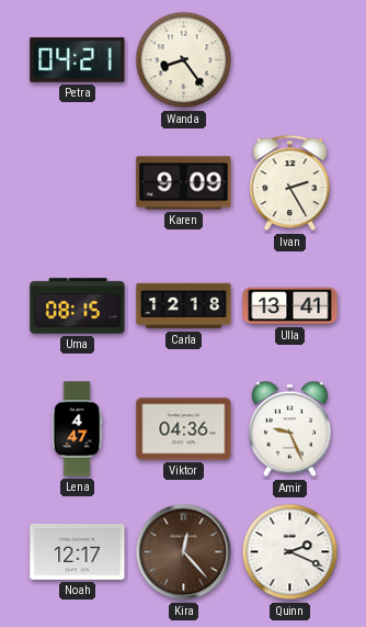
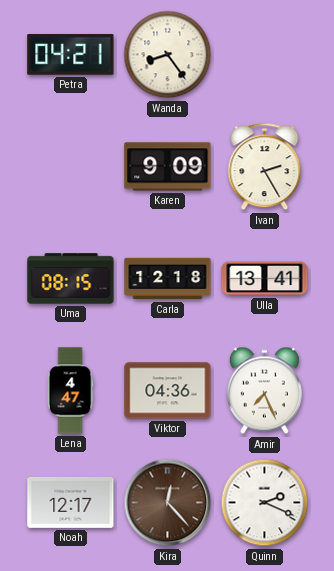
Amir: 9:26 -> 7:26
